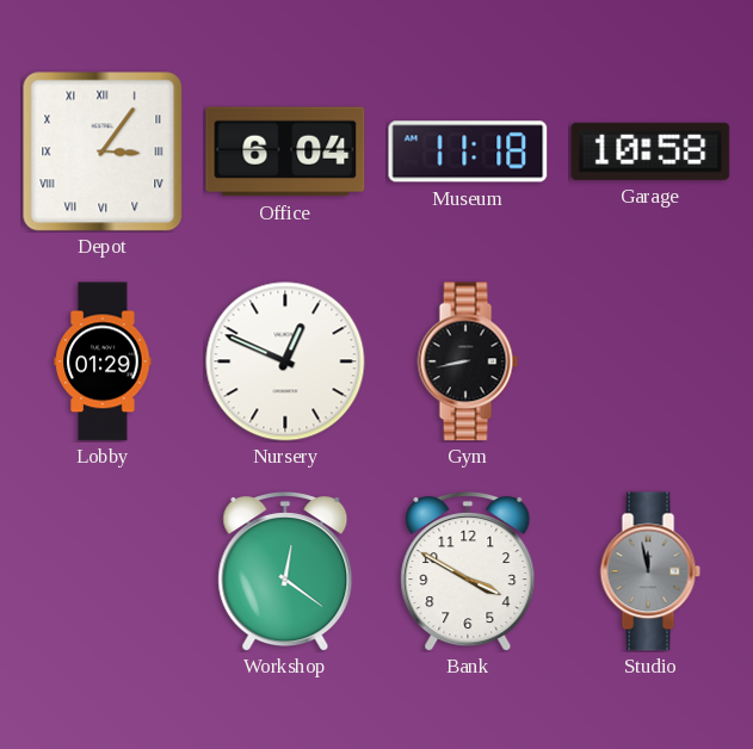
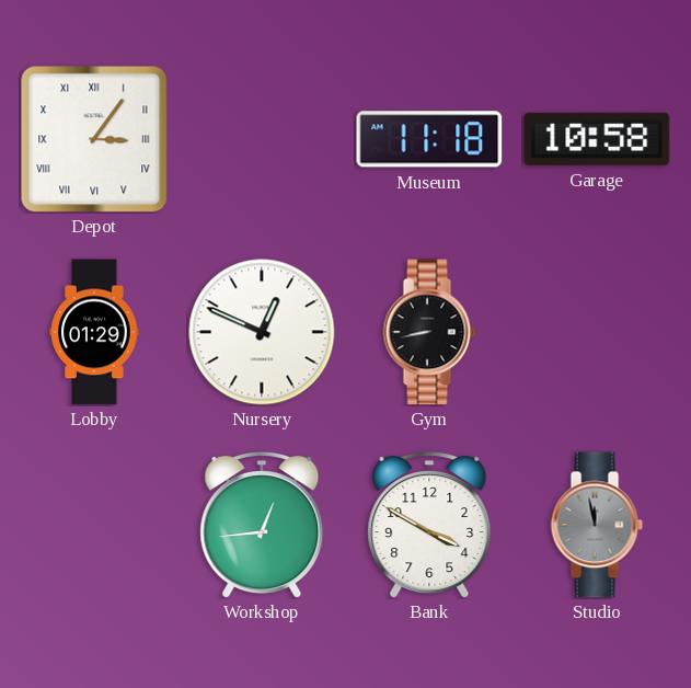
Office: 6:04 -> none
Workshop: 12:21 -> 12:44
